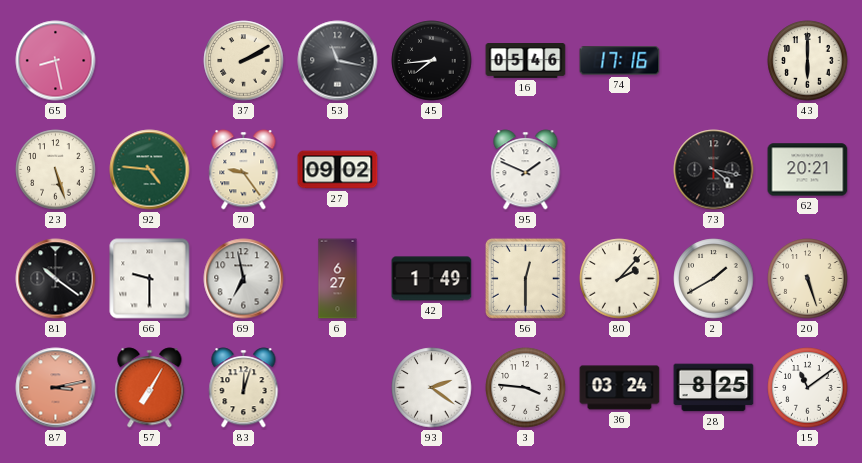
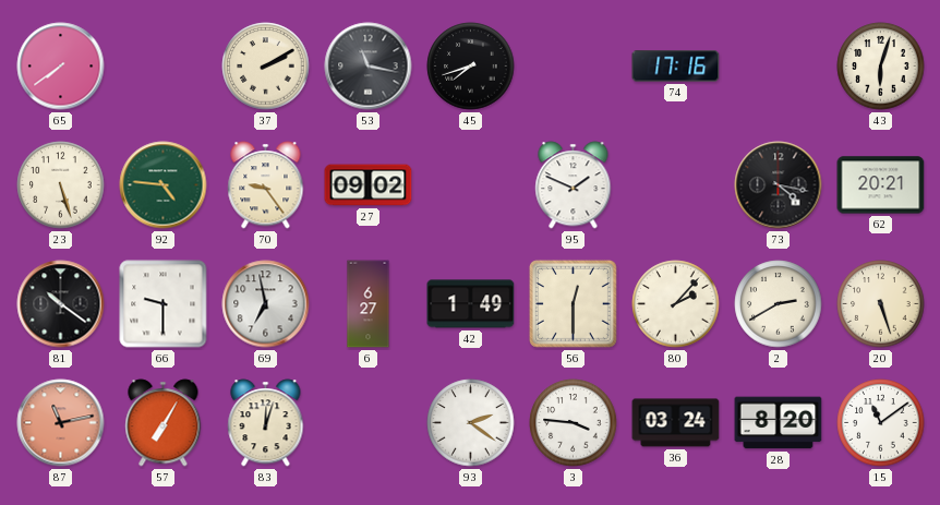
65: 8:28 -> 7:39
45: 7:44 -> 7:42
16: 05:46 -> none
43: 6:00 -> 6:03
2: 1:40 -> 2:40
87: 3:13 -> 11:13
28: 8:25 -> 8:20
